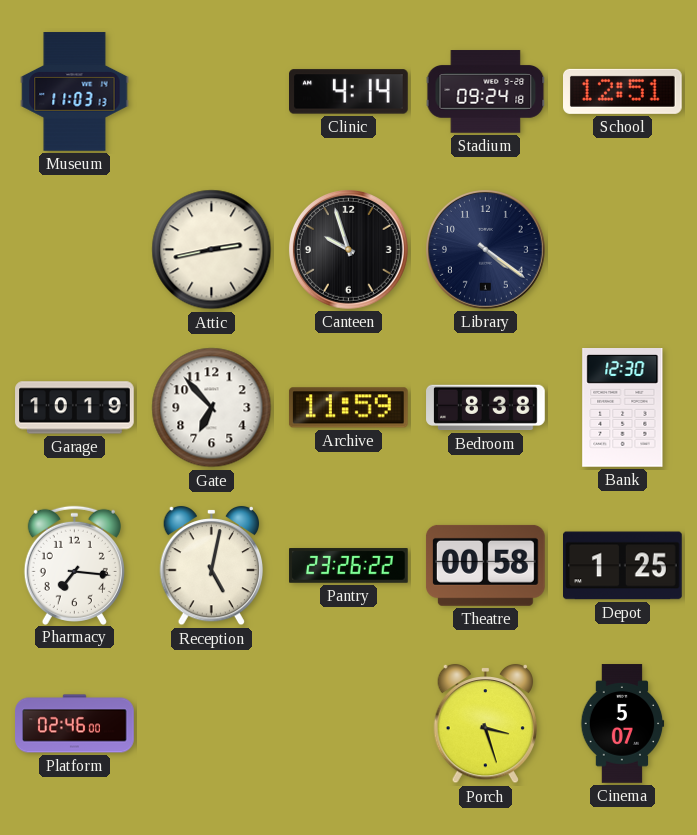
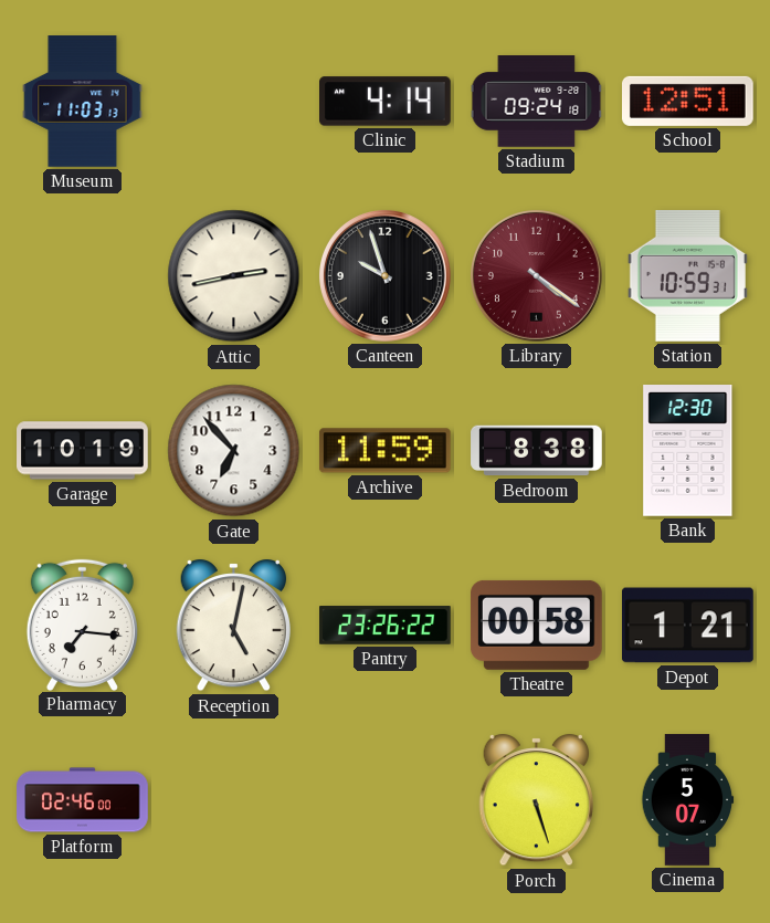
Library dial: navy -> burgundy
Station: none -> 10:59
Depot: 1:25 -> 1:21
Porch: 3:27 -> 5:27
